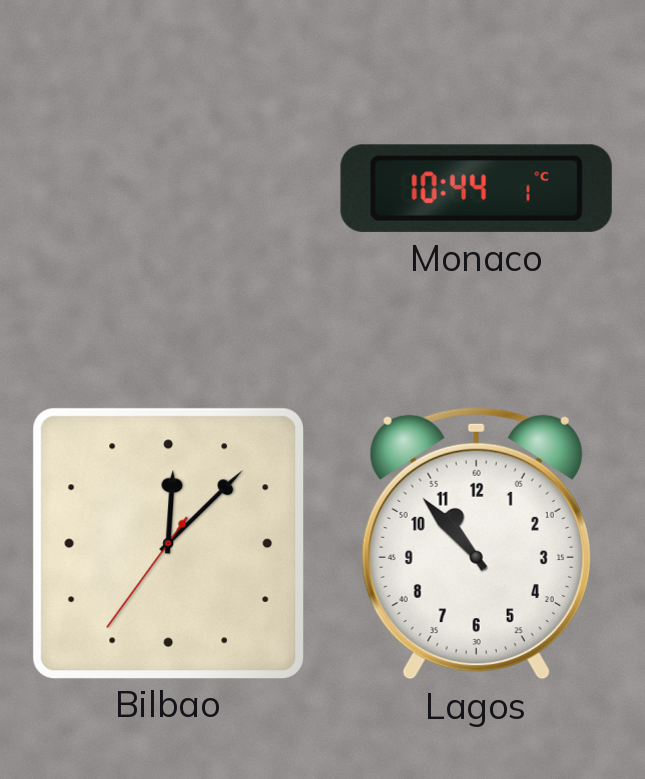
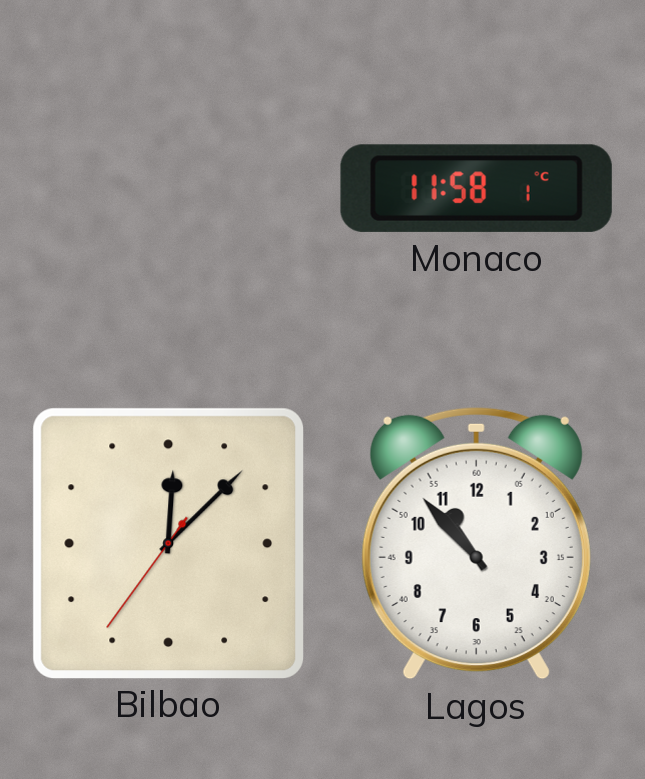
Monaco: 10:44 -> 11:58
